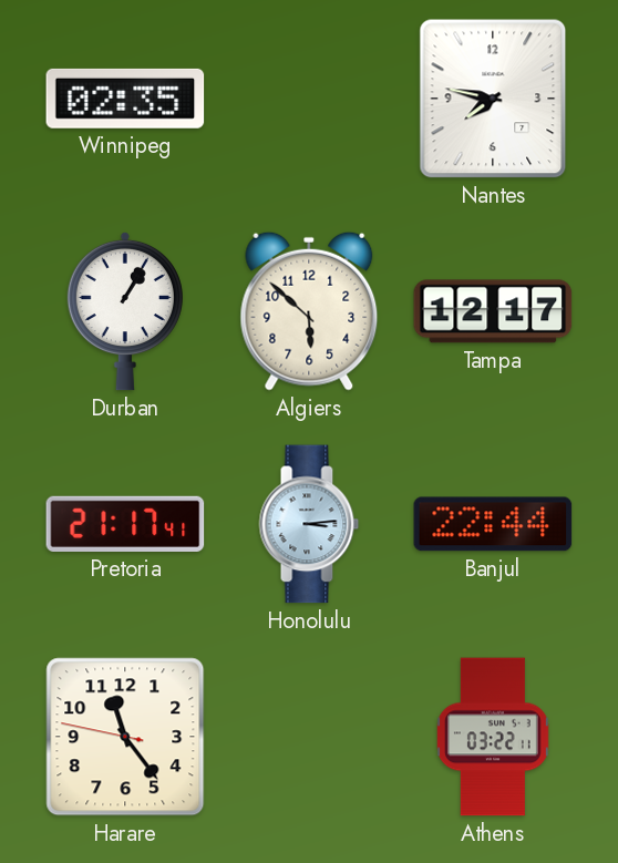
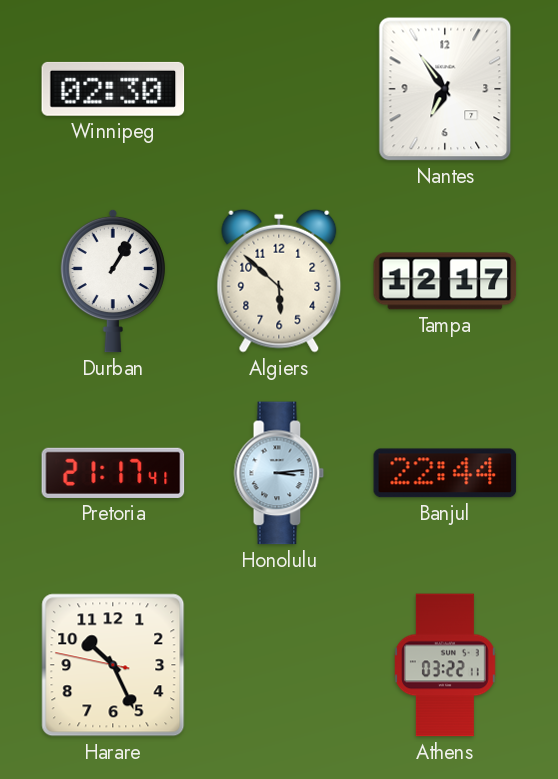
Winnipeg: 02:35 -> 02:30
Nantes: 7:47 -> 6:54
Harare: 11:23 -> 10:25
